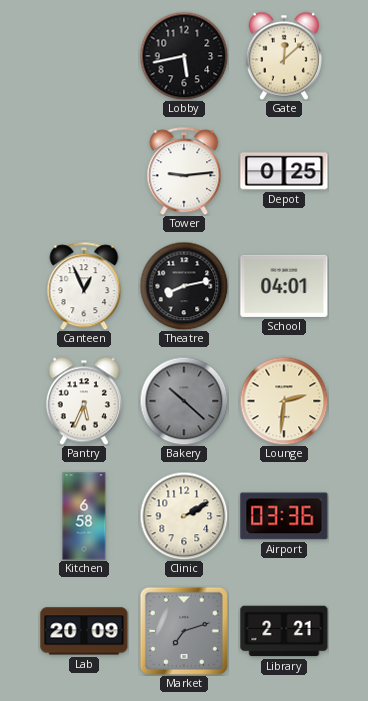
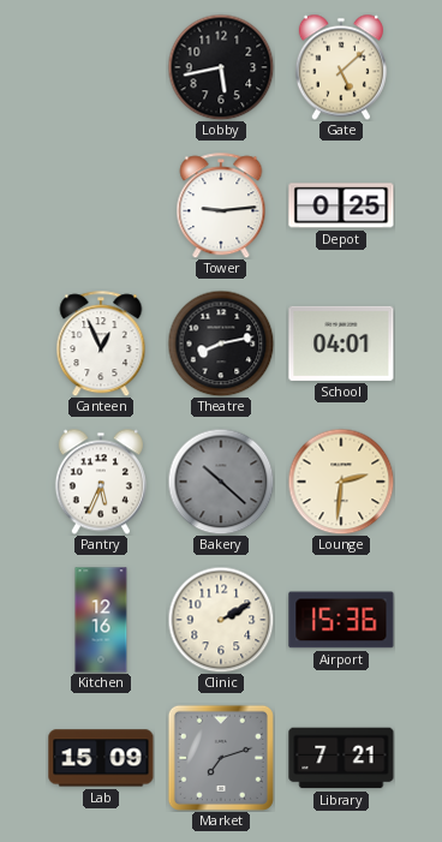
Gate: 12:08 -> 5:08
Kitchen: 6:58 -> 12:16
Airport: 03:36 -> 15:36
Lab: 20:09 -> 15:09
Library: 2:21 -> 7:21
